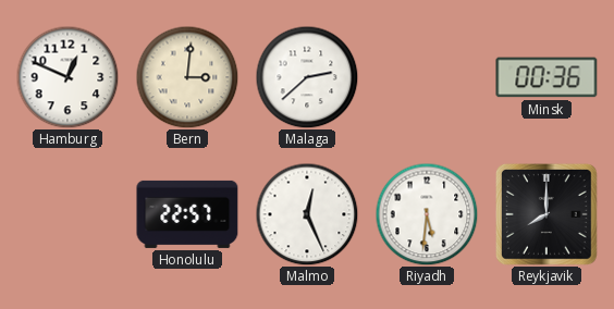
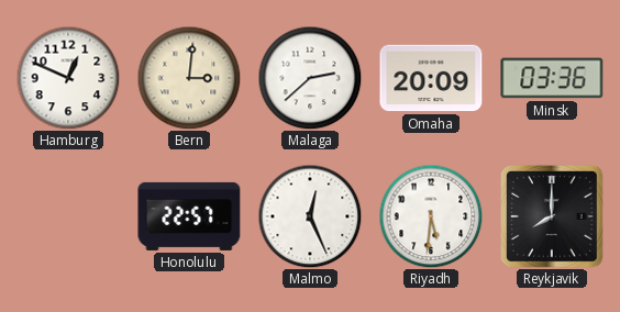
Omaha: none -> 20:09
Minsk: 00:36 -> 03:36
